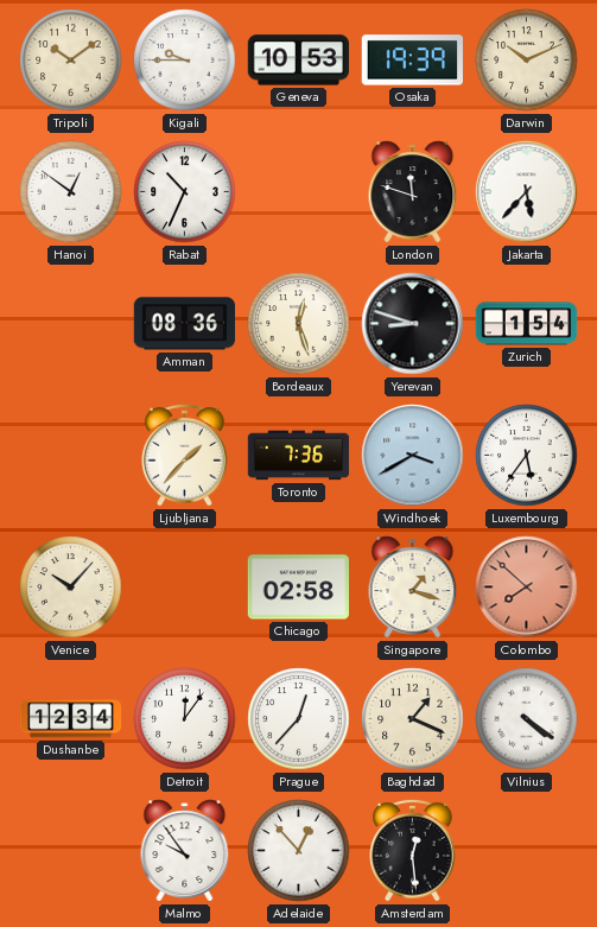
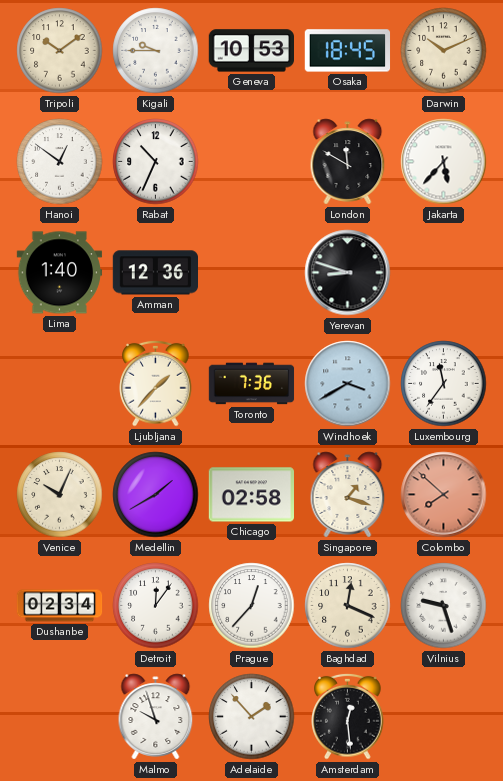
Osaka: 19:39 -> 18:45
London: 11:48 -> 11:50
Lima: none -> 1:40
Amman: 08:36 -> 12:36
Bordeaux: 12:27 -> none
Zurich: 1:54 -> none
Luxembourg: 5:36 -> 11:36
Venice: 10:07 -> 10:04
Medellin: none -> 1:40
Dushanbe: 12:34 -> 02:34
Baghdad: 1:19 -> 12:19
Vilnius: 4:21 -> 9:27
Malmo: 9:54 -> 9:57
Adelaide: 12:53 -> 1:53
